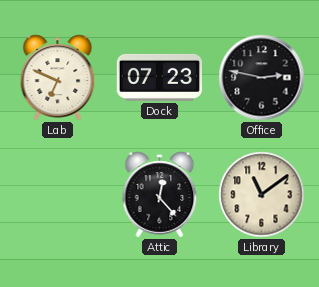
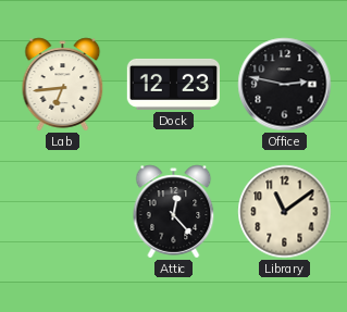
Lab: 6:49 -> 6:44
Dock: 07:23 -> 12:23
